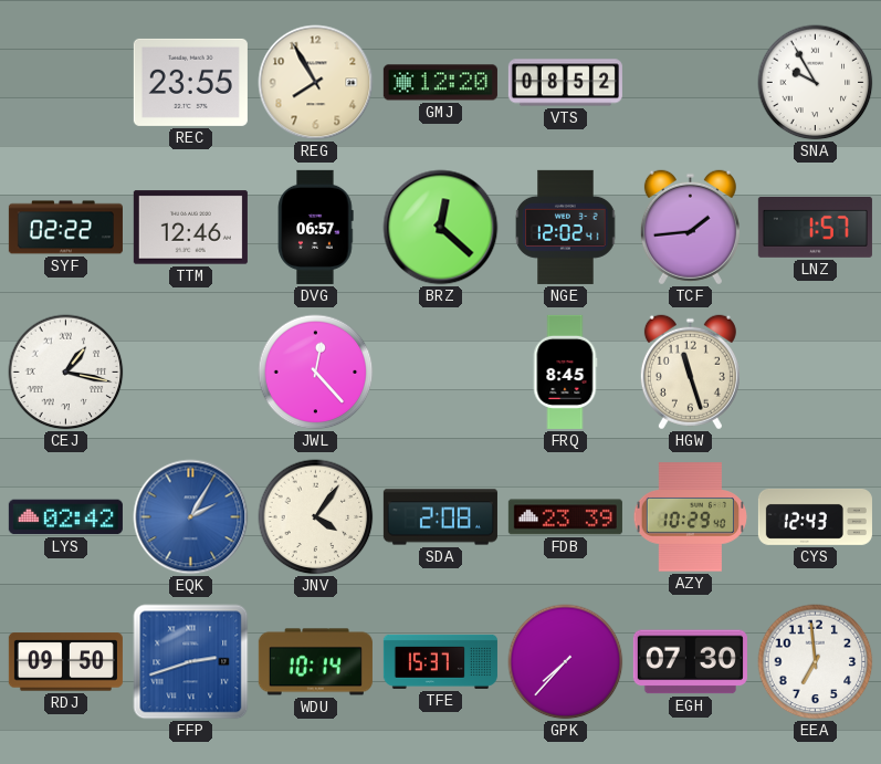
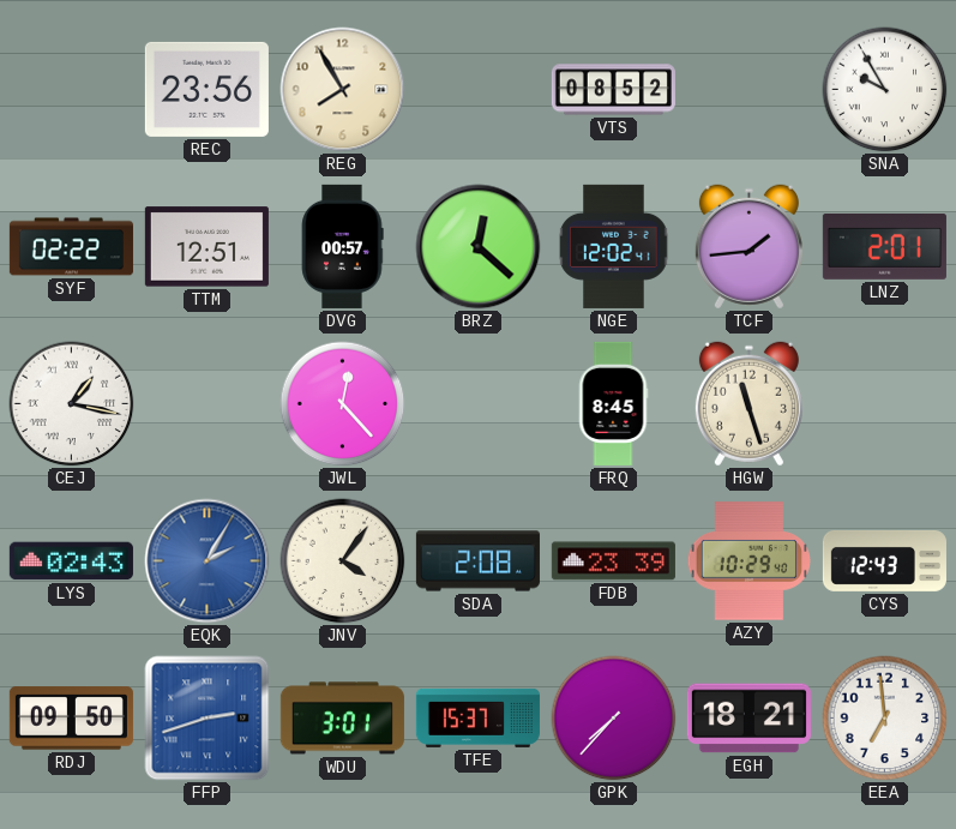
REC: 23:55 -> 23:56
GMJ: 12:20 -> none
TTM: 12:46 -> 12:51
DVG: 06:57 -> 00:57
LNZ: 1:57 -> 2:01
LYS: 02:42 -> 02:43
WDU: 10:14 -> 3:01
EGH: 07:30 -> 18:21
